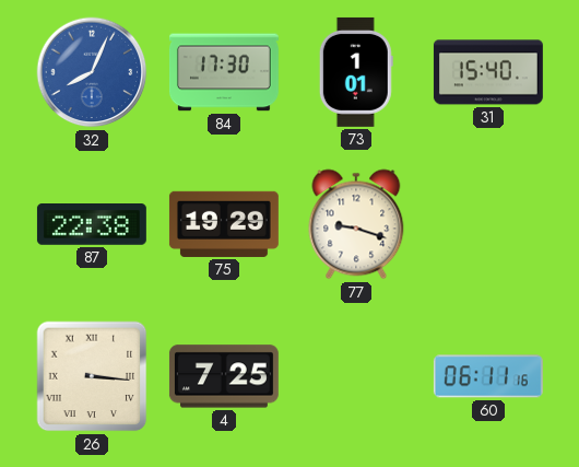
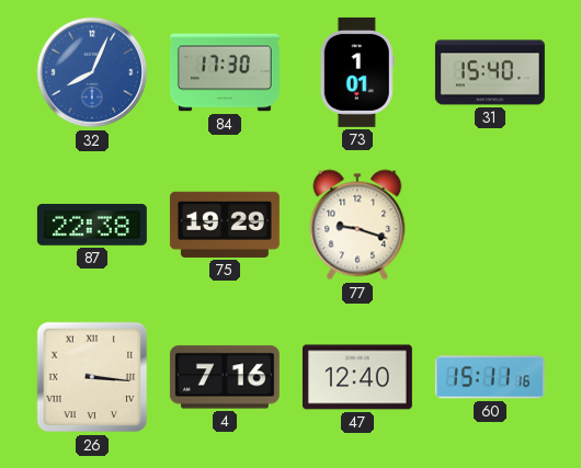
4: 7:25 -> 7:16
47: none -> 12:40
60: 06:11 -> 15:11
